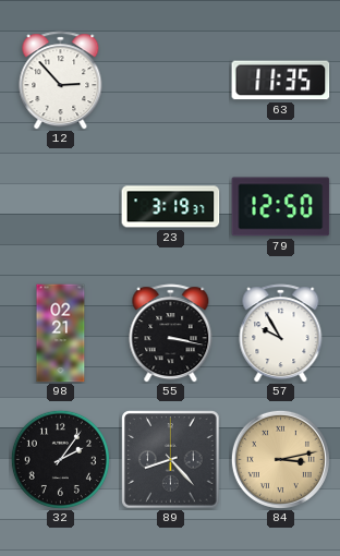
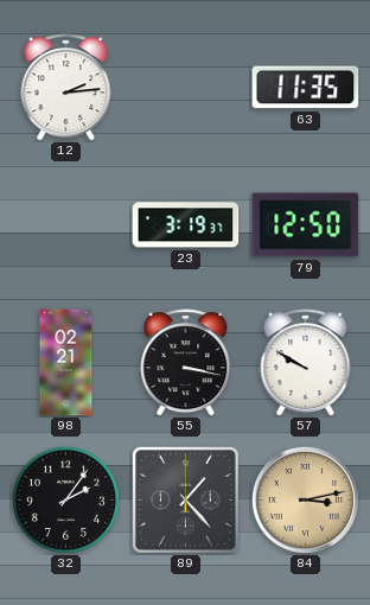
12: 2:53 -> 2:14
57: 9:55 -> 9:50
89: 8:23 -> 1:23
